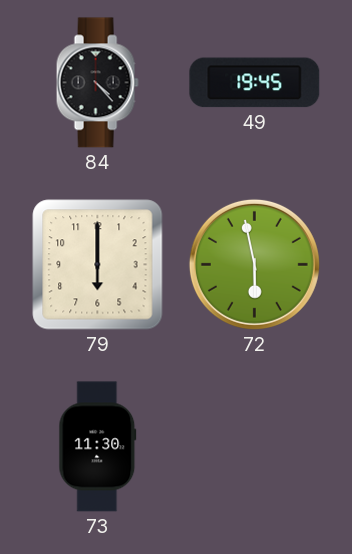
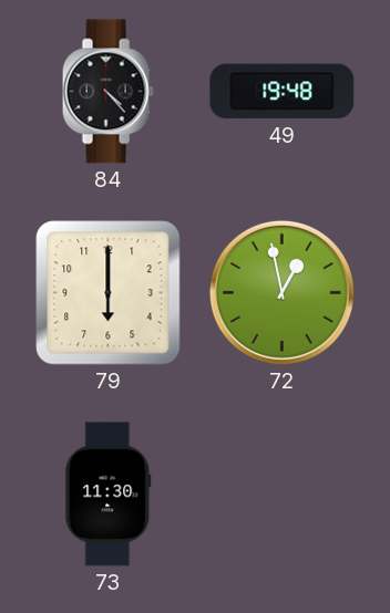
49: 19:45 -> 19:48
72: 5:58 -> 12:58
